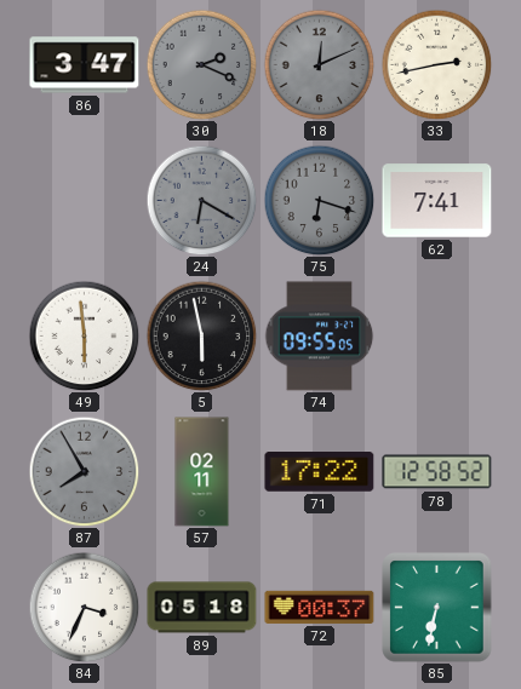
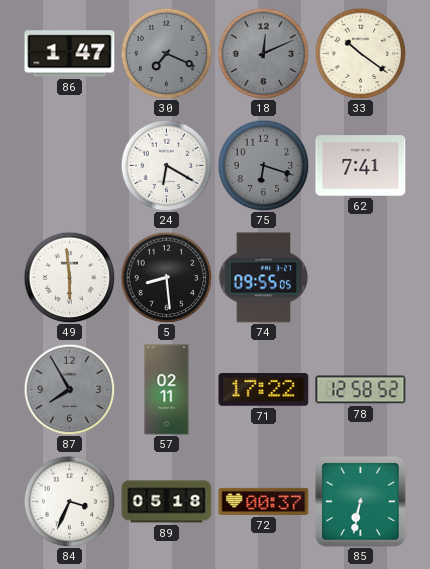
86: 3:47 -> 1:47
30: 2:19 -> 7:19
33: 2:43 -> 10:21
24 dial: grey -> white
5: 5:58 -> 8:29
